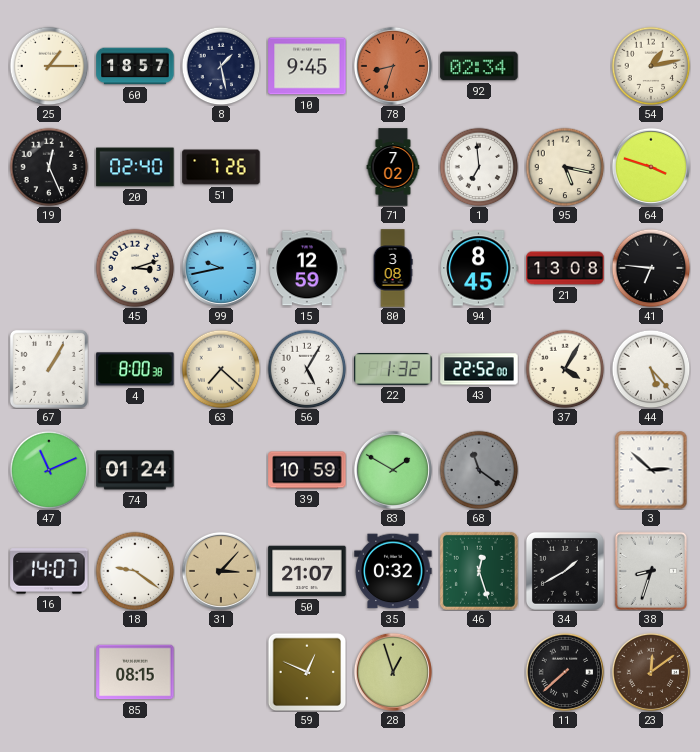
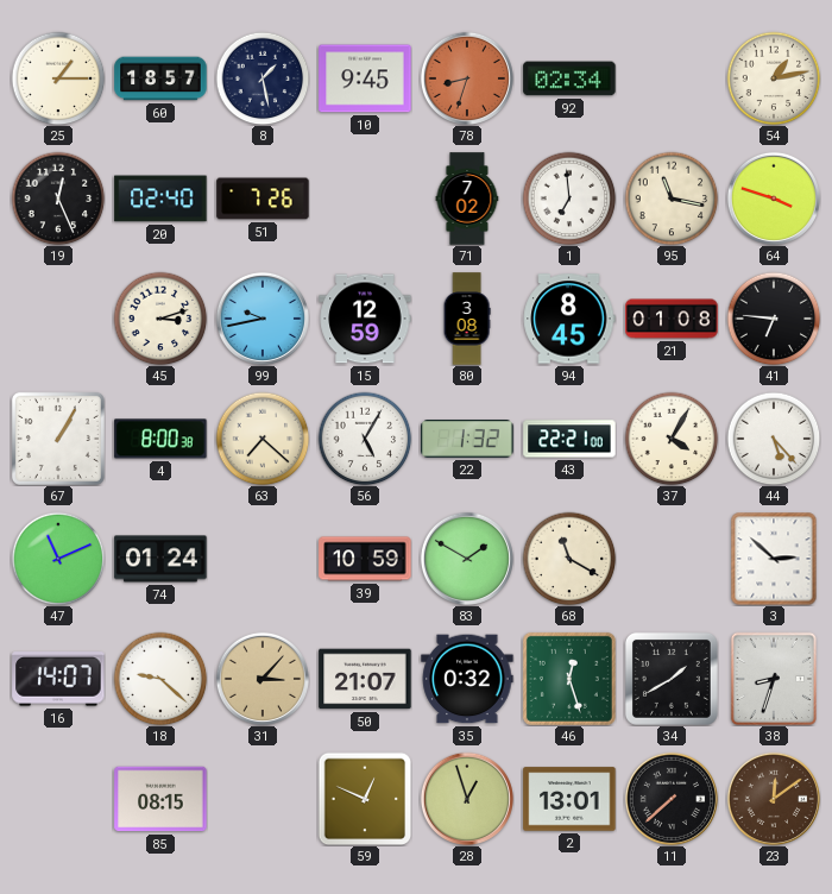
95: 5:17 -> 11:17
21: 13:08 -> 01:08
43: 22:52 -> 22:21
68: 11:21 -> 11:20
68 dial: grey -> cream
18: 9:21 -> 9:22
2: none -> 13:01
